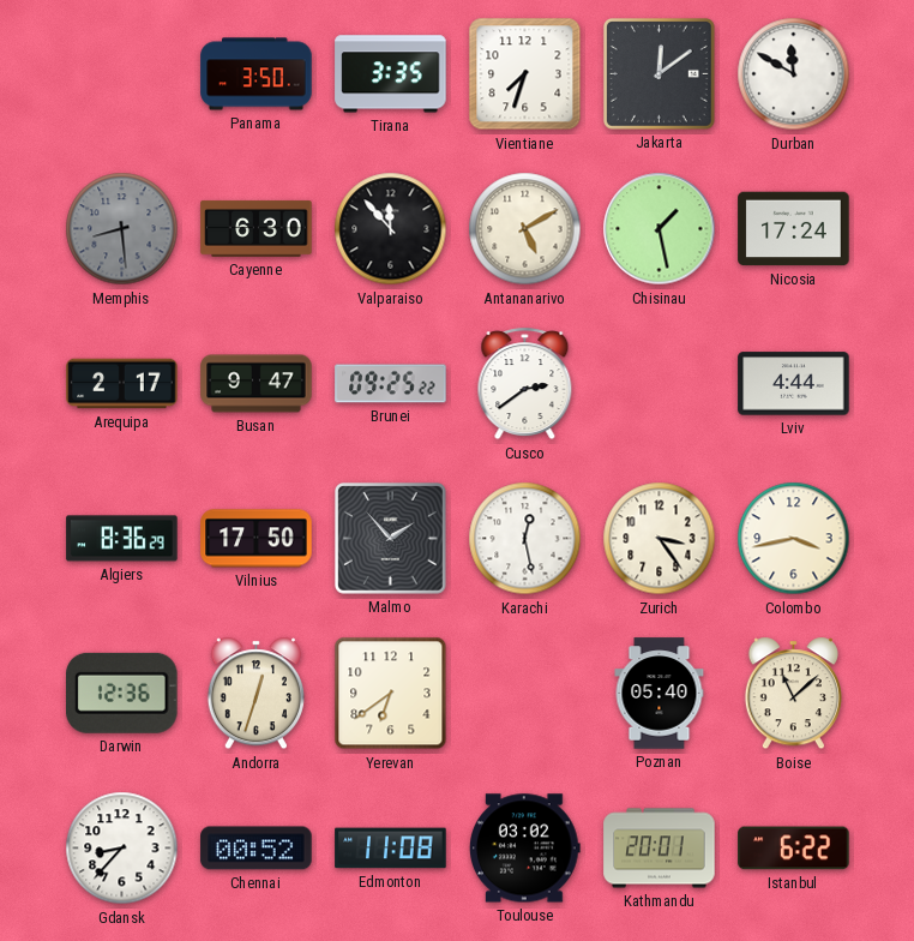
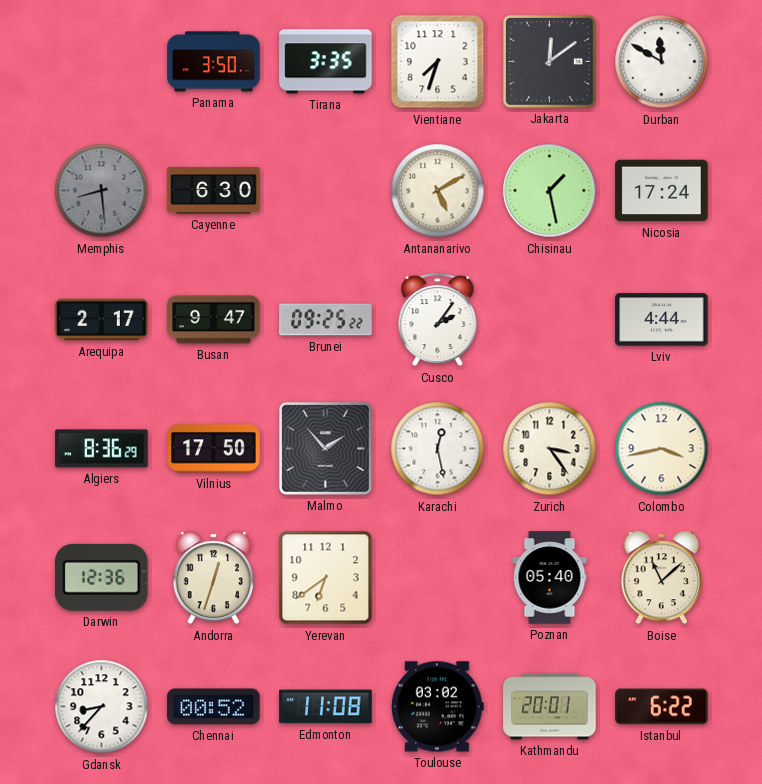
Valparaiso: 11:53 -> none
Cusco: 2:39 -> 2:06
